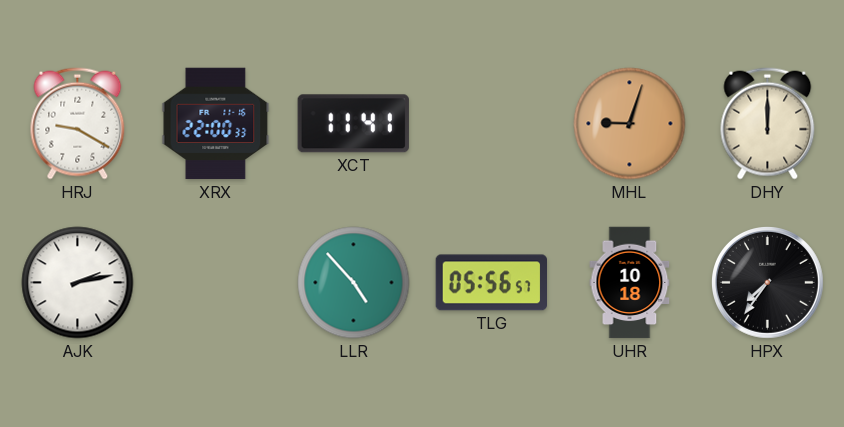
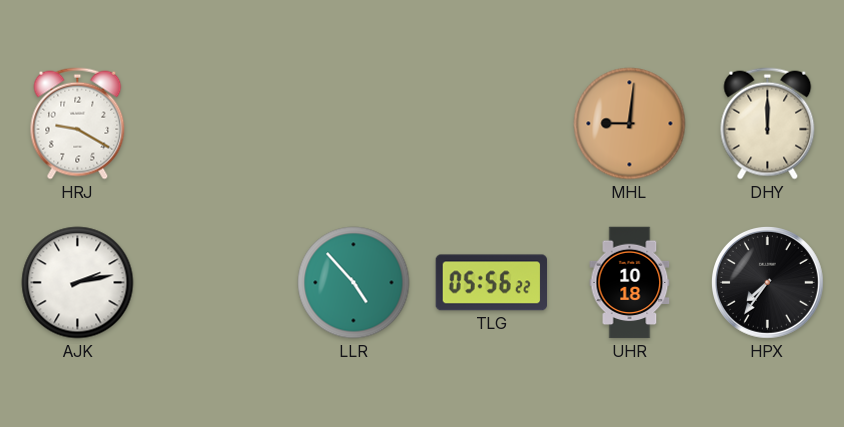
XRX: 22:00 -> none
XCT: 11:41 -> none
MHL: 9:03 -> 9:01
TLG: 05:56:57 -> 05:56:22
